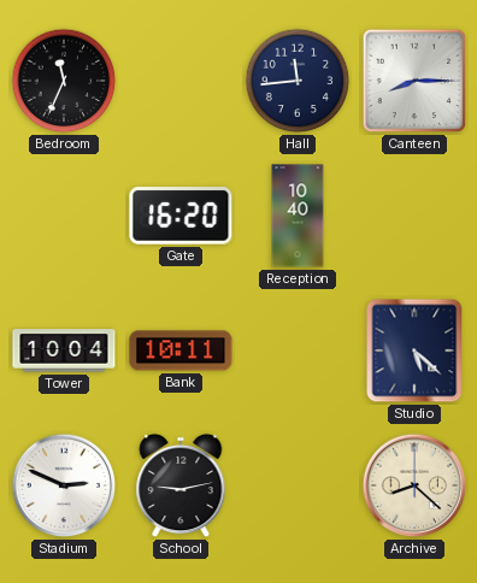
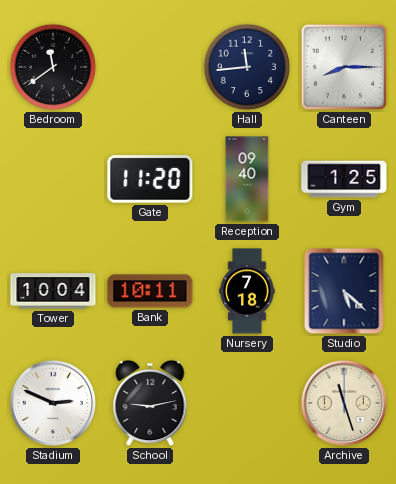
Bedroom: 11:34 -> 11:39
Gate: 16:20 -> 11:20
Reception: 10:40 -> 09:40
Gym: none -> 1:25
Nursery: none -> 7:18
Archive: 8:22 -> 11:27
